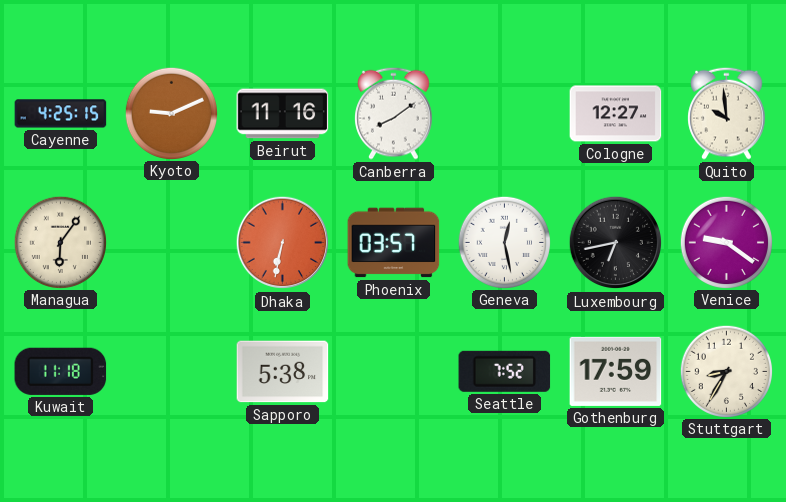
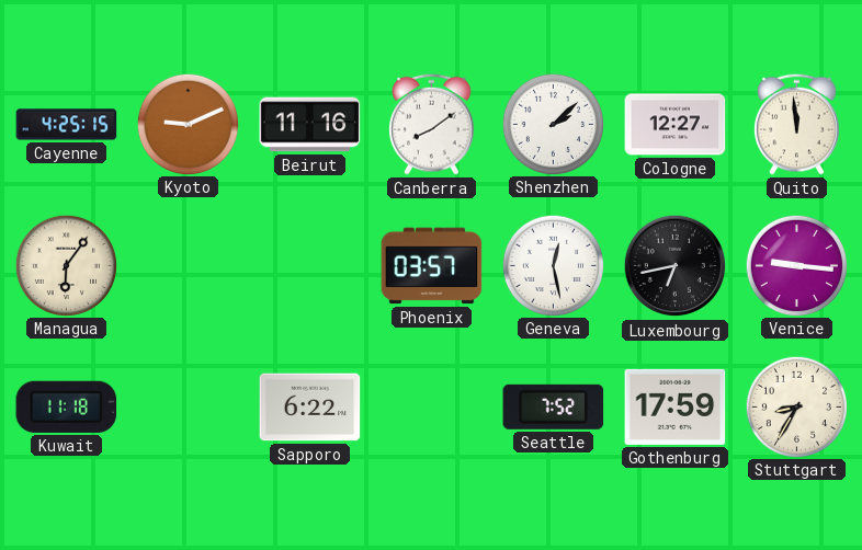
Shenzhen: none -> 2:08
Quito: 9:59 -> 11:59
Dhaka: 6:32 -> none
Venice: 9:21 -> 9:16
Sapporo: 5:38 -> 6:22
